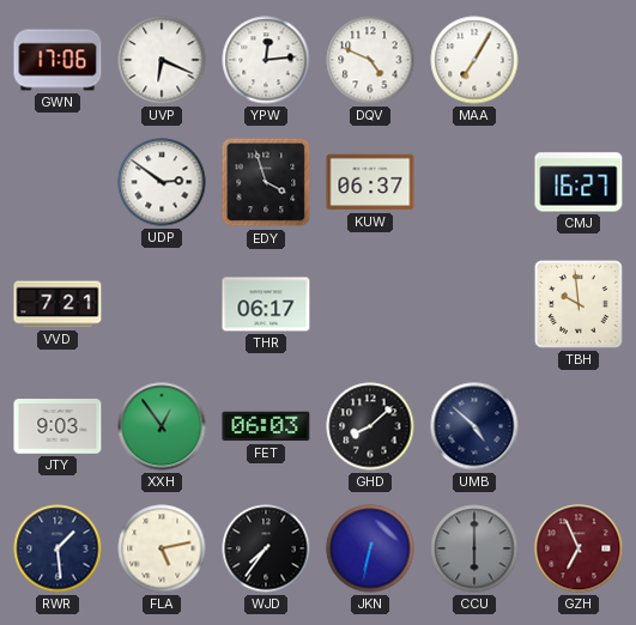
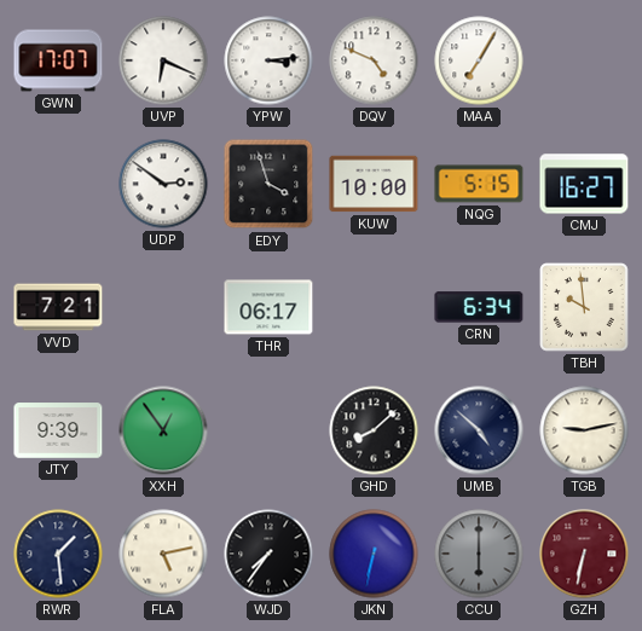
GWN: 17:06 -> 17:07
YPW: 12:14 -> 3:14
KUW: 06:37 -> 10:00
NQG: none -> 5:15
CRN: none -> 6:34
JTY: 9:03 -> 9:39
FET: 06:03 -> none
TGB: none -> 9:13
GZH: 6:56 -> 6:32
